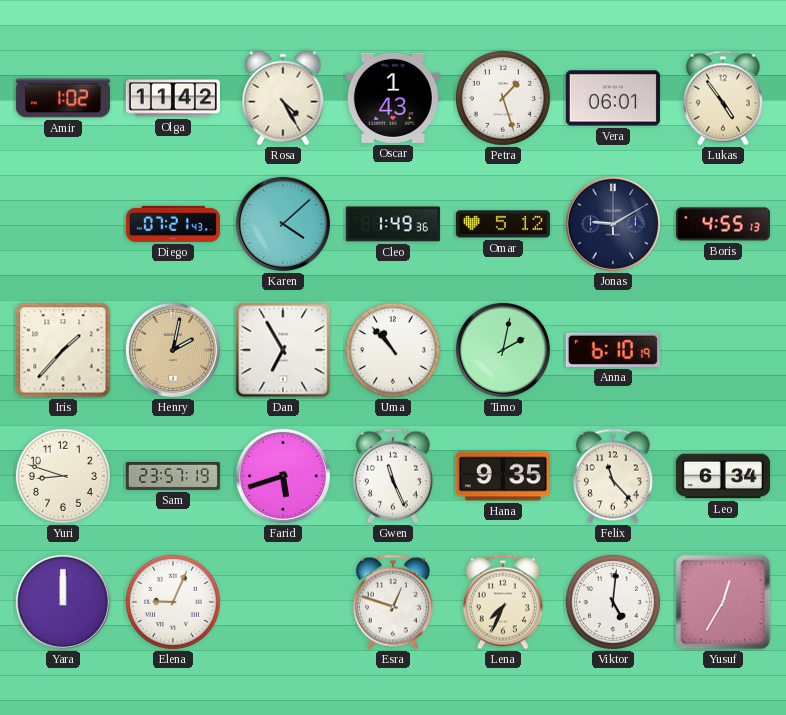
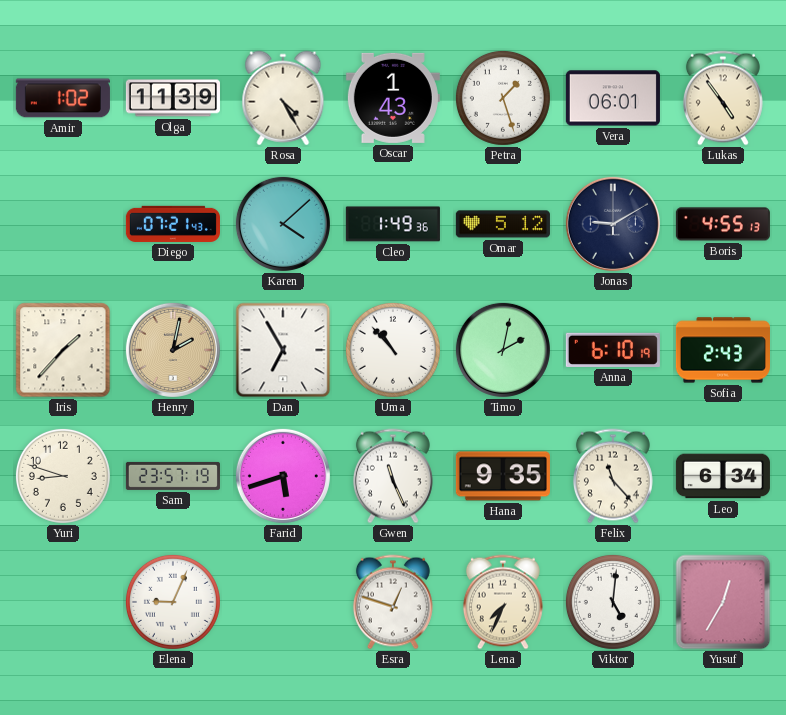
Olga: 11:42 -> 11:39
Sofia: none -> 2:43
Yara: 12:00 -> none
